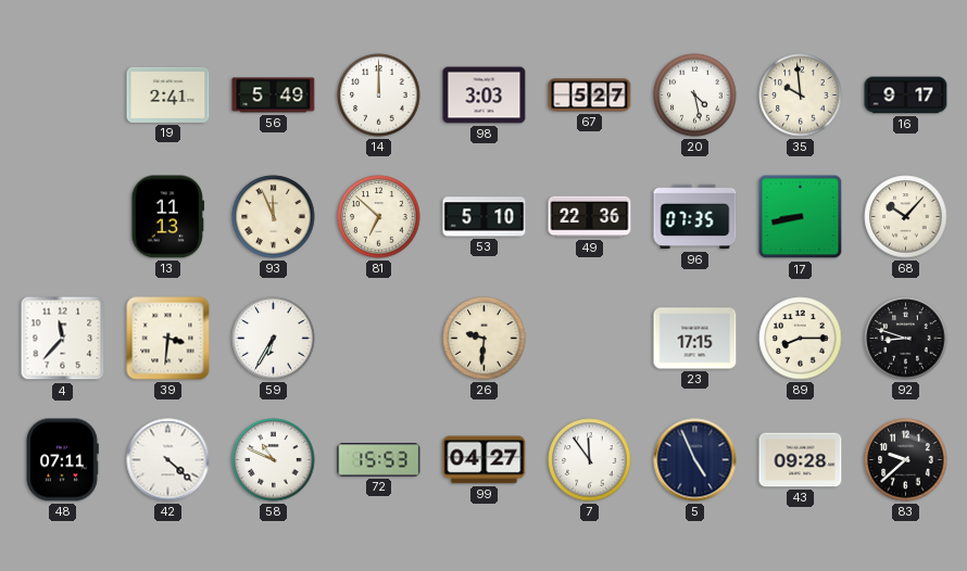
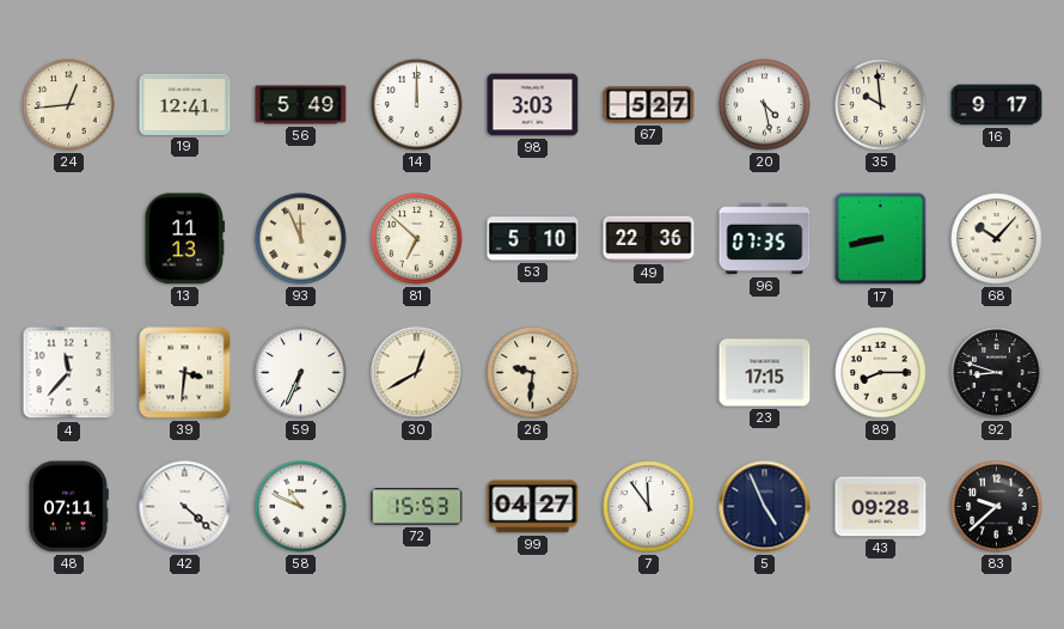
24: none -> 12:44
19: 2:41 -> 12:41
59: 6:35 -> 6:34
30: none -> 12:40
